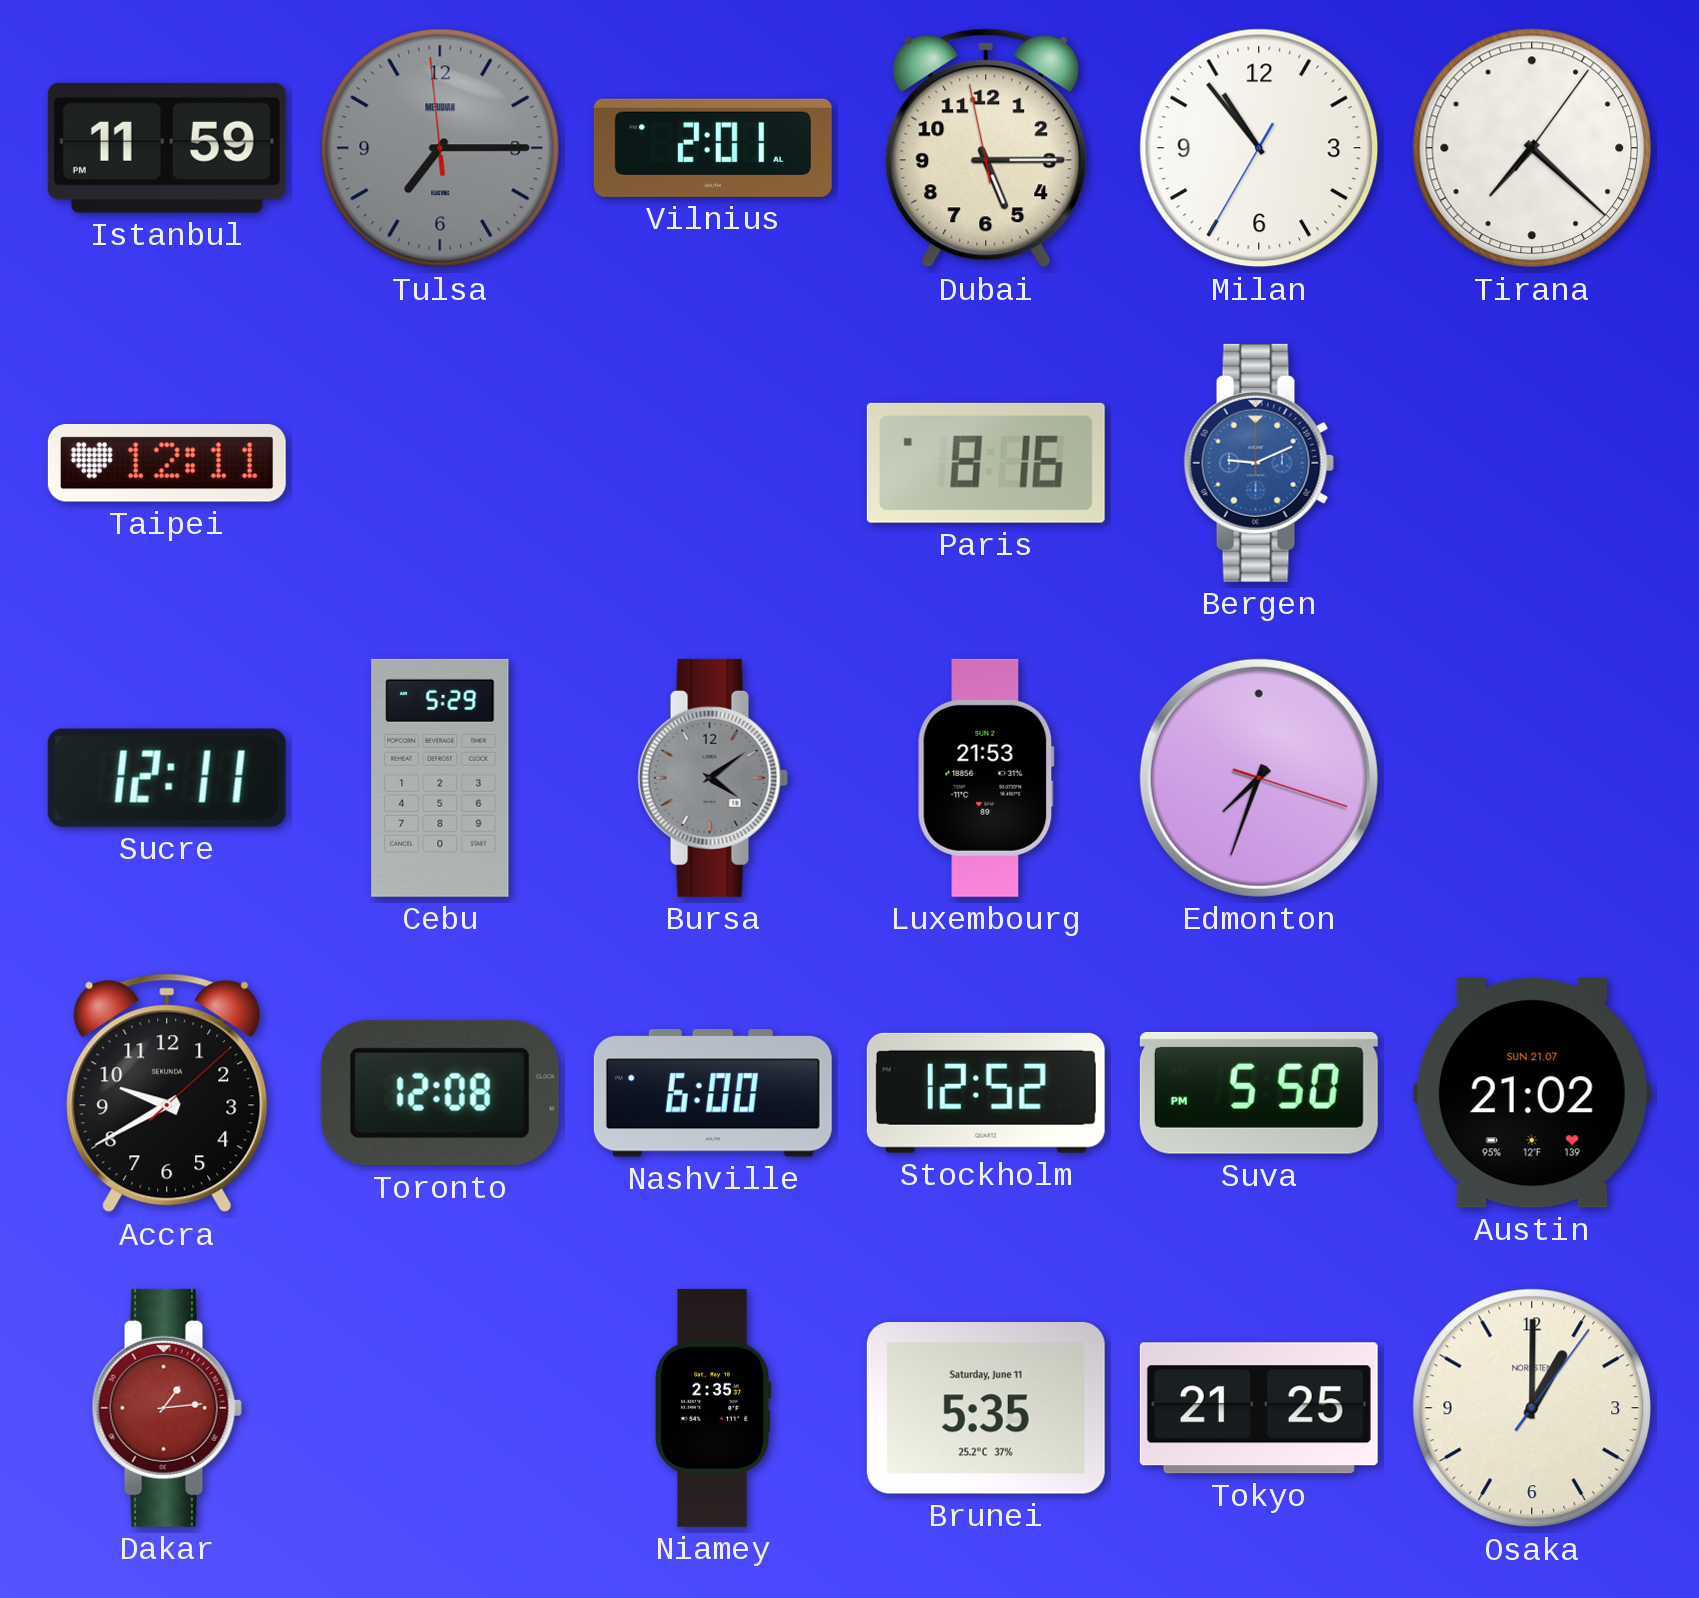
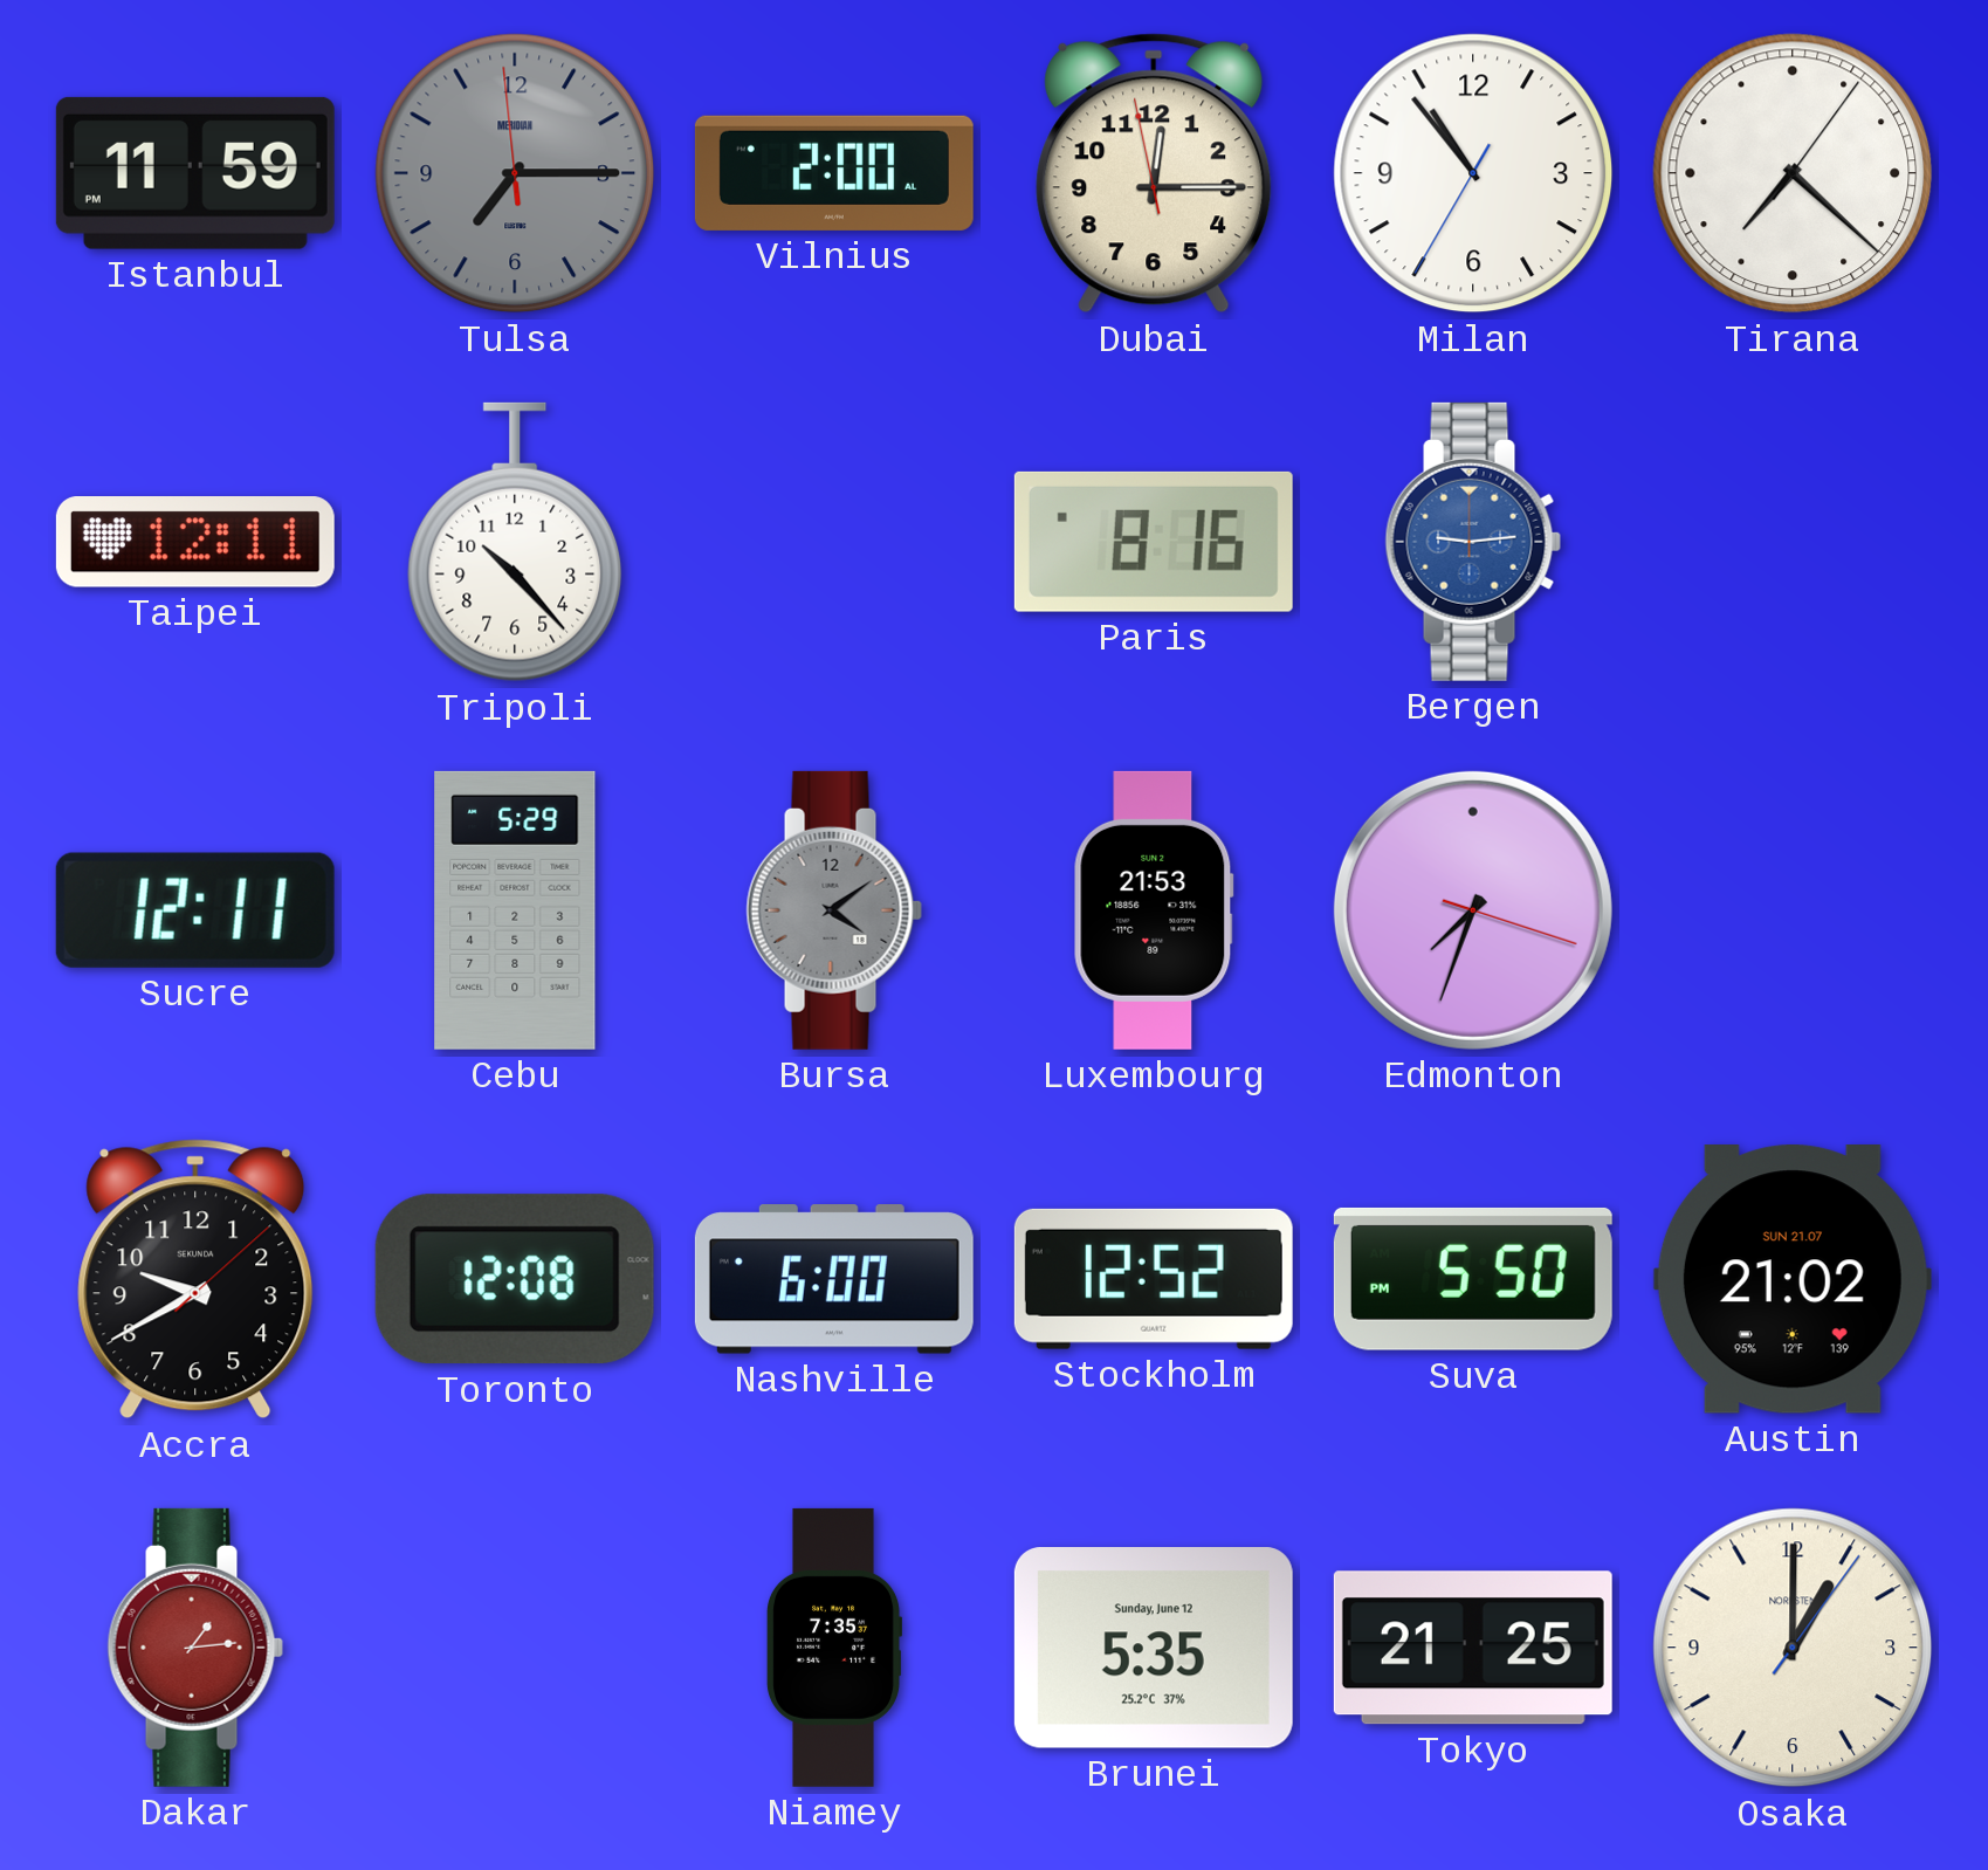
Vilnius: 2:01 -> 2:00
Dubai: 5:14 -> 12:14
Tripoli: none -> 10:23
Bergen: 9:11 -> 9:14
Niamey: 2:35 -> 7:35
Brunei date: Saturday, June 11 -> Sunday, June 12
